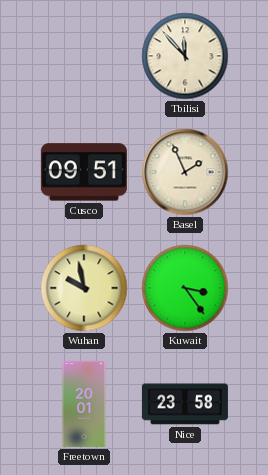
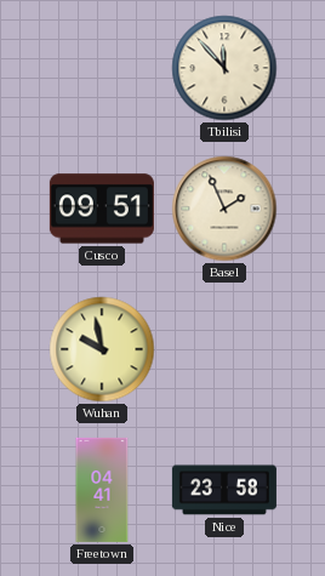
Kuwait: 3:24 -> none
Freetown: 20:01 -> 04:41
